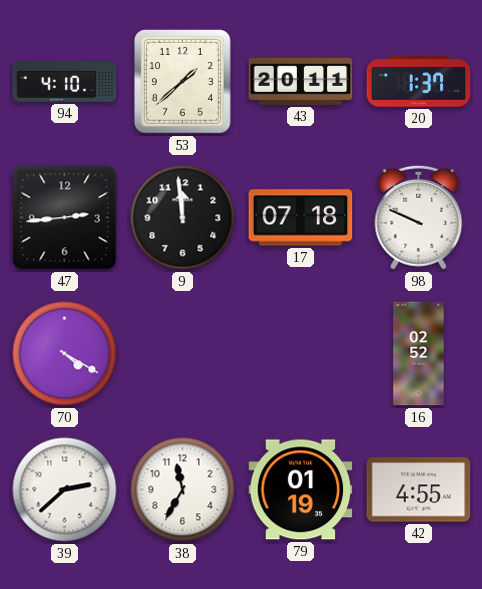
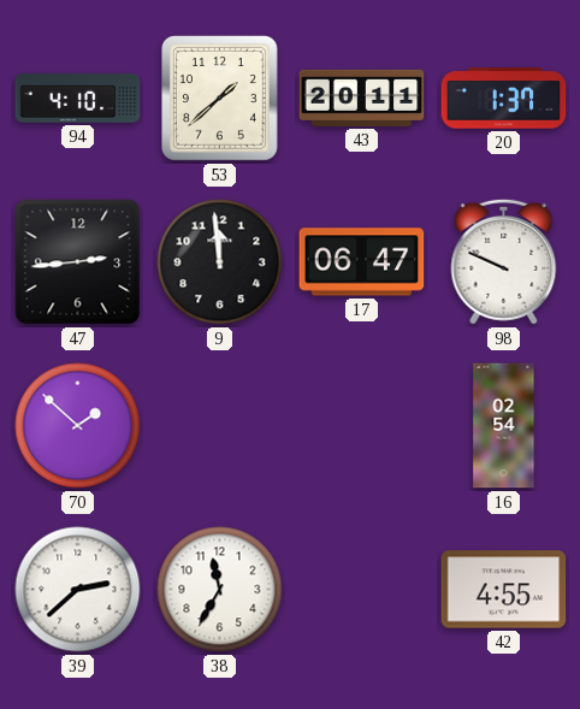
17: 07:18 -> 06:47
70: 4:20 -> 1:52
16: 02:52 -> 02:54
79: 01:19 -> none
